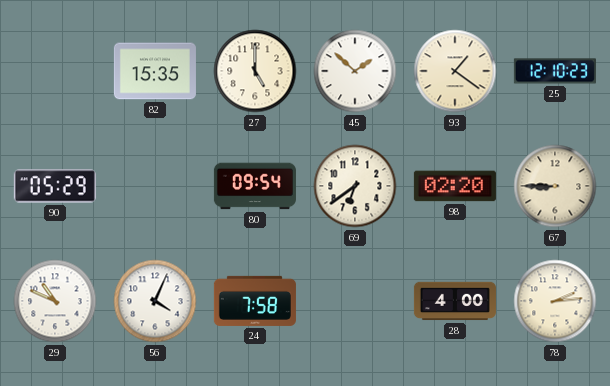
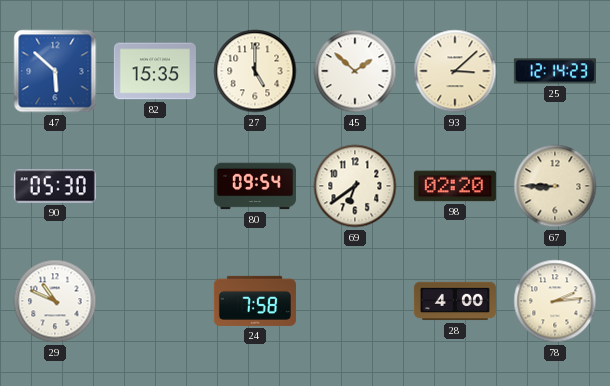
47: none -> 5:52
93: 1:21 -> 3:08
25: 12:10 -> 12:14
90: 05:29 -> 05:30
56: 4:04 -> none
